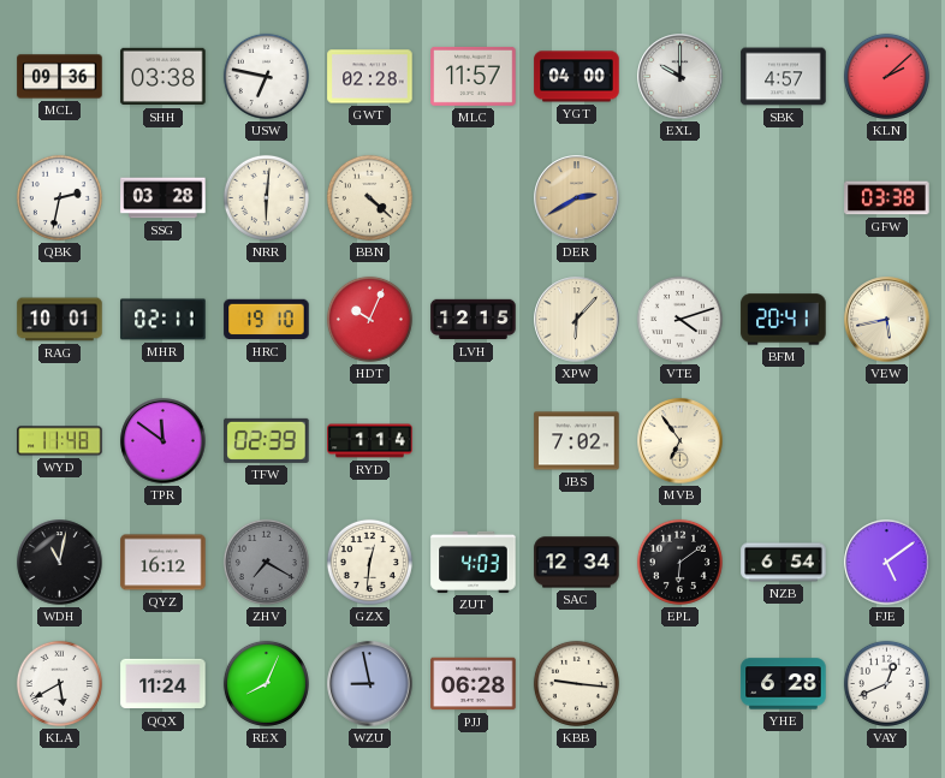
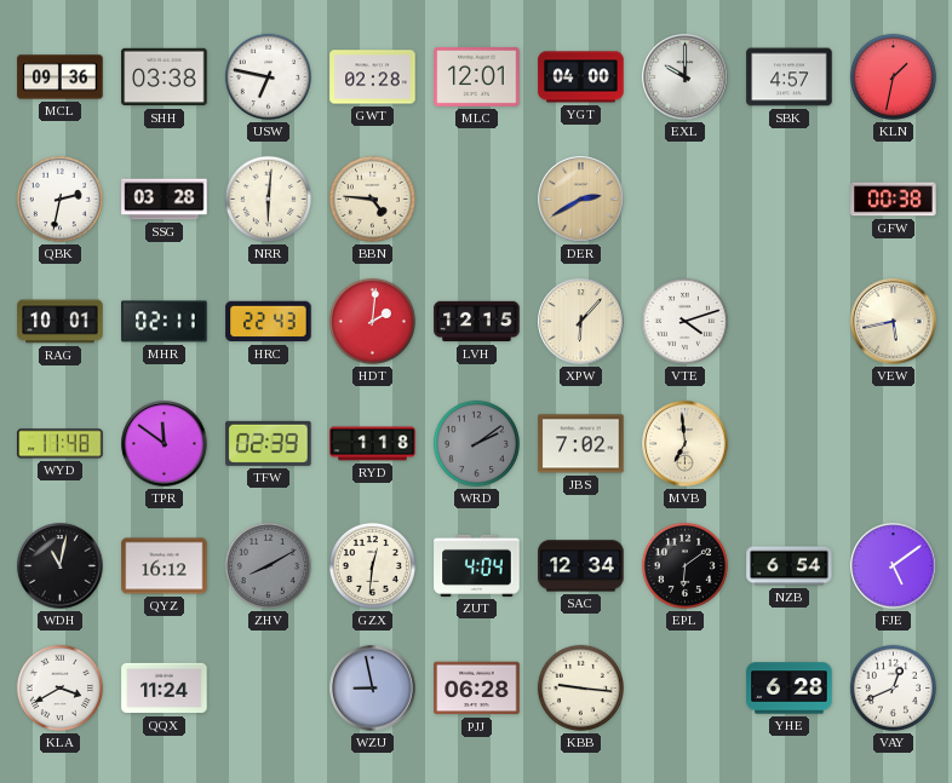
MLC: 11:57 -> 12:01
KLN: 2:08 -> 1:32
BBN: 4:22 -> 4:46
GFW: 03:38 -> 00:38
HRC: 19:10 -> 22:43
HDT: 10:04 -> 2:01
BFM: 20:41 -> none
RYD: 1:14 -> 1:18
WRD: none -> 2:09
MVB: 6:54 -> 6:59
ZHV: 7:20 -> 8:10
ZUT: 4:03 -> 4:04
KLA: 5:40 -> 3:40
REX: 8:04 -> none
